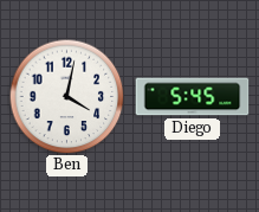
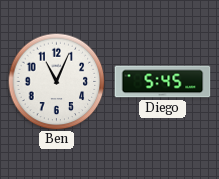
Ben: 4:02 -> 11:04
